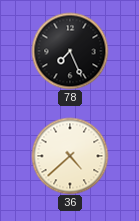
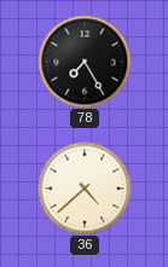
78: 7:26 -> 7:25
